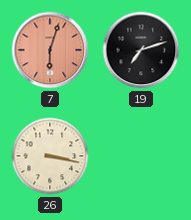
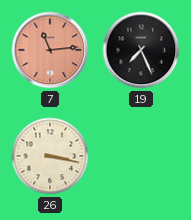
7: 6:03 -> 11:14
19: 7:12 -> 7:26
